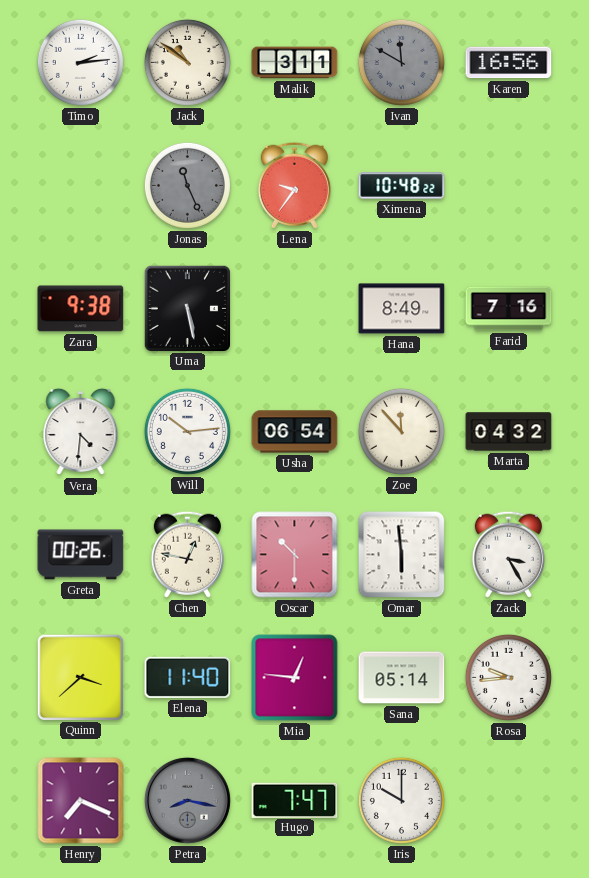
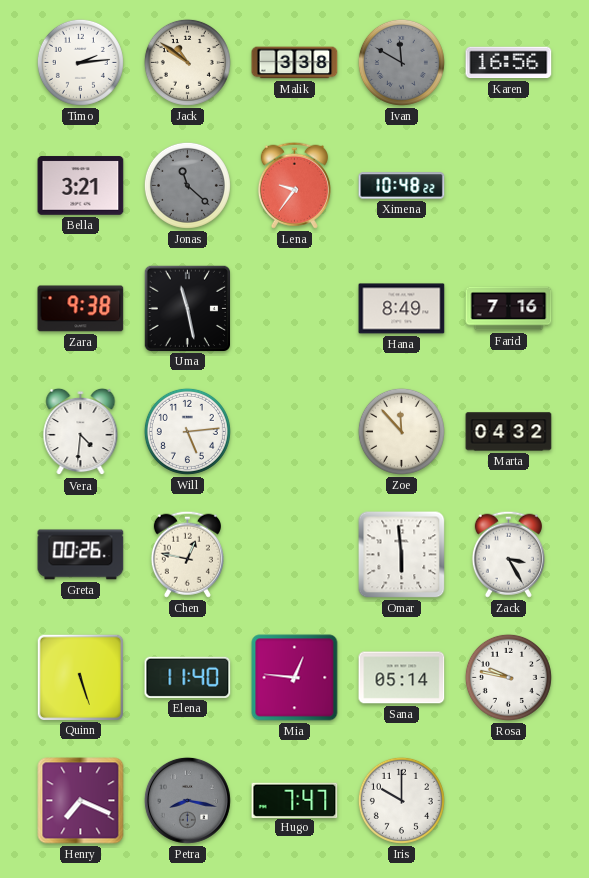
Malik: 3:11 -> 3:38
Bella: none -> 3:21
Jonas: 11:26 -> 11:22
Uma: 5:28 -> 11:28
Will: 10:14 -> 5:14
Usha: 06:54 -> none
Oscar: 10:30 -> none
Quinn: 3:38 -> 5:27
Rosa: 9:44 -> 9:47
